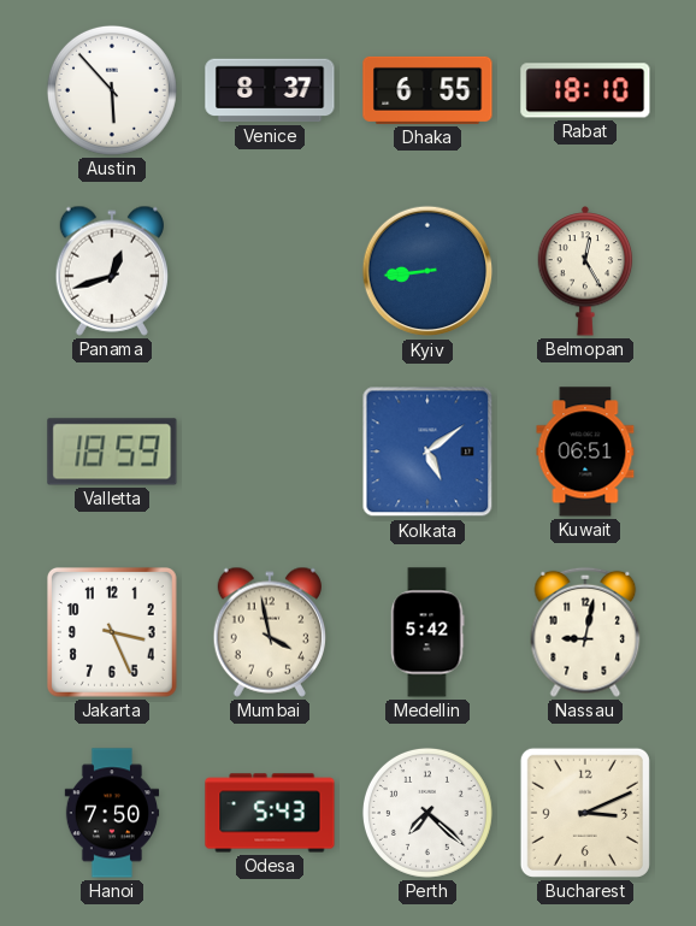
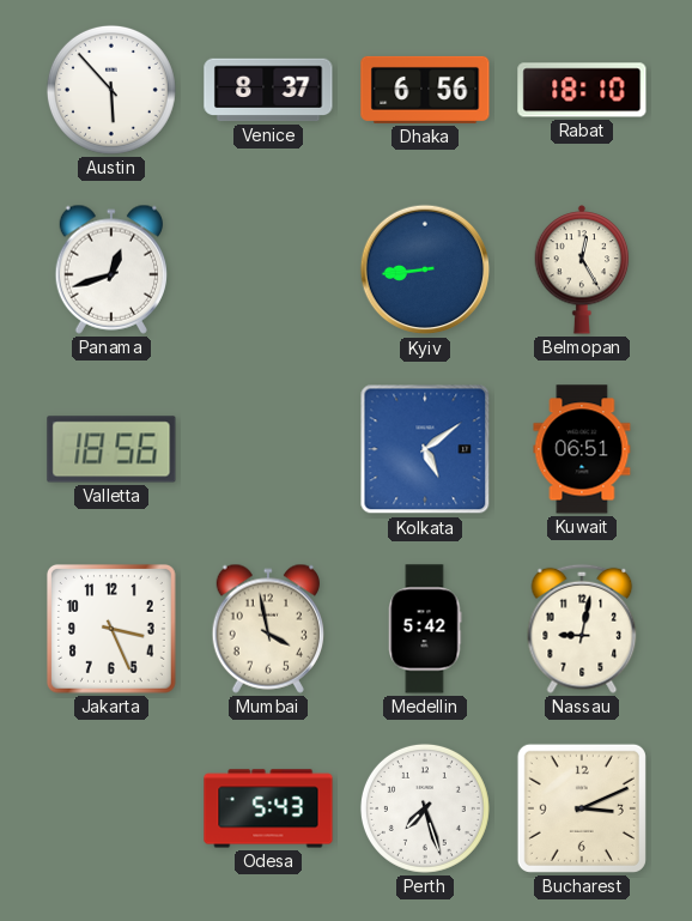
Dhaka: 6:55 -> 6:56
Valletta: 18:59 -> 18:56
Hanoi: 7:50 -> none
Perth: 7:22 -> 7:27
